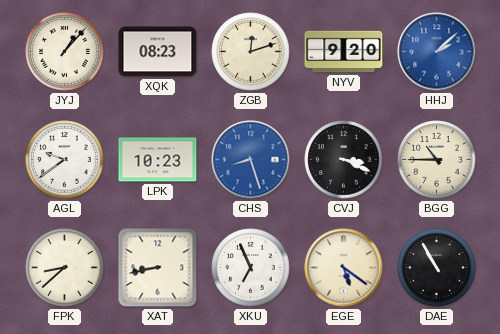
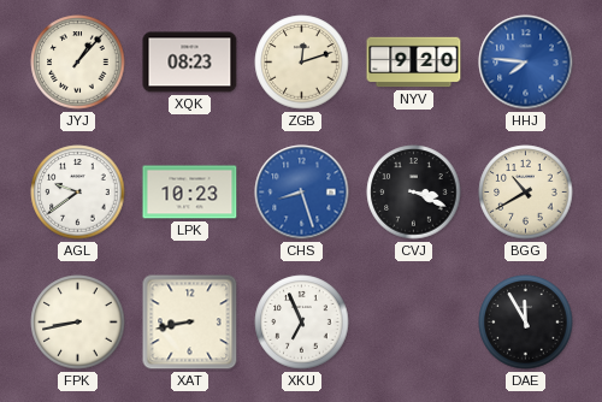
HHJ: 2:08 -> 7:46
BGG: 10:45 -> 10:40
FPK: 8:38 -> 8:43
EGE: 5:21 -> none
DAE: 10:55 -> 11:55
